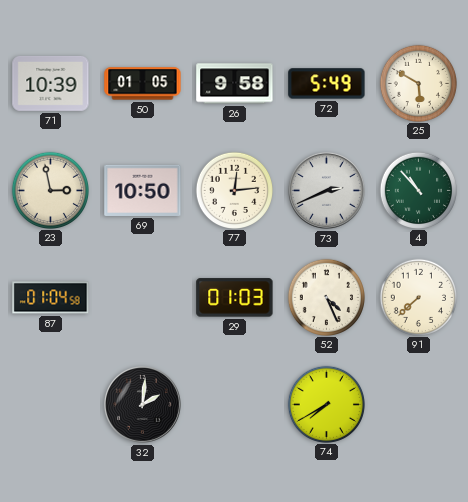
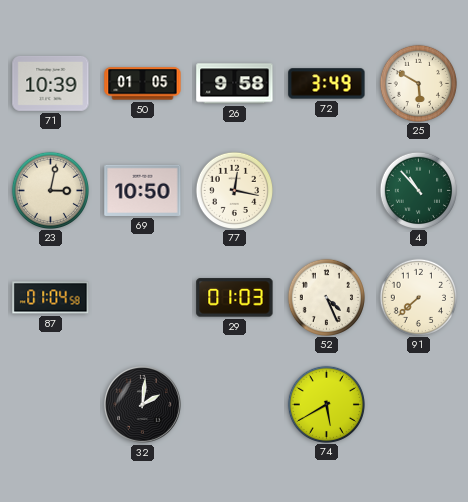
72: 5:49 -> 3:49
23: 2:58 -> 3:02
77: 12:14 -> 12:17
73: 2:41 -> none
74: 7:40 -> 5:40
